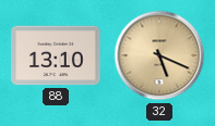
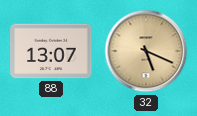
88: 13:10 -> 13:07
